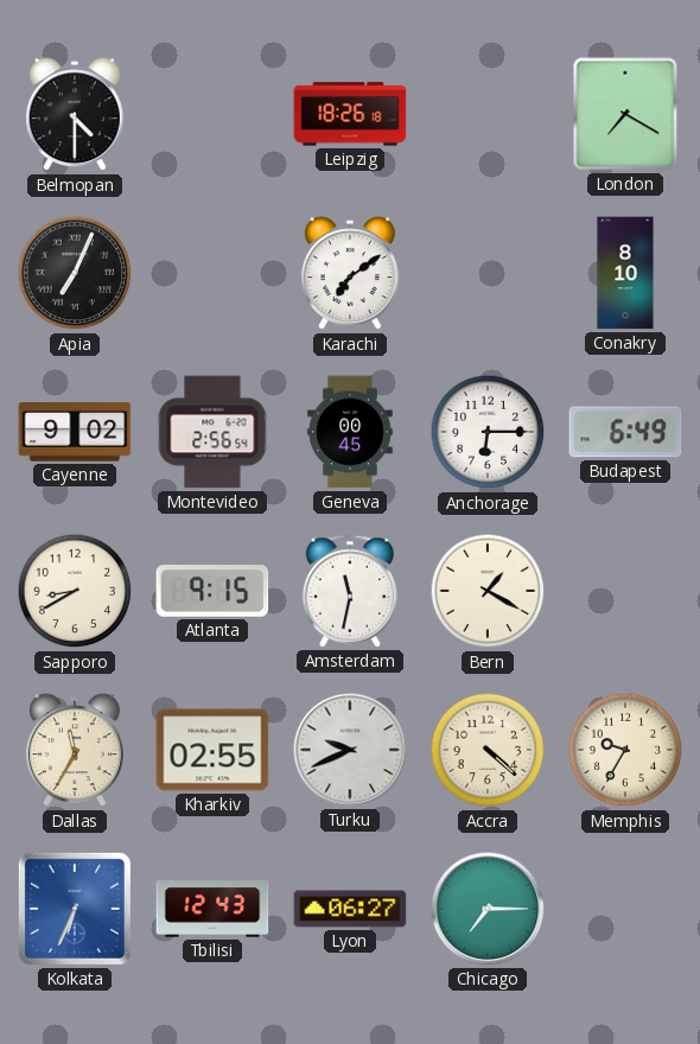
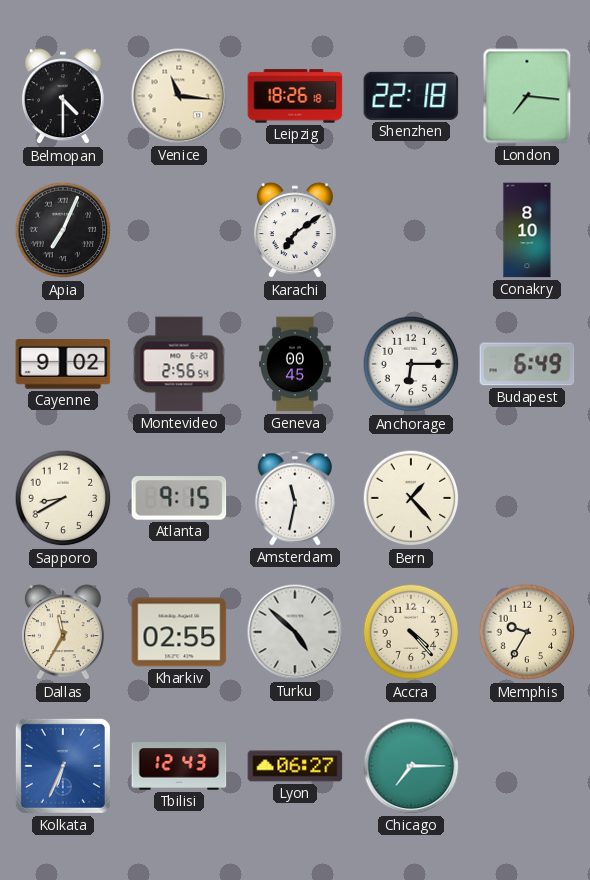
Venice: none -> 11:16
Shenzhen: none -> 22:18
London: 7:20 -> 7:16
Bern: 1:20 -> 1:23
Turku: 9:41 -> 4:52
Accra: 4:22 -> 4:23
